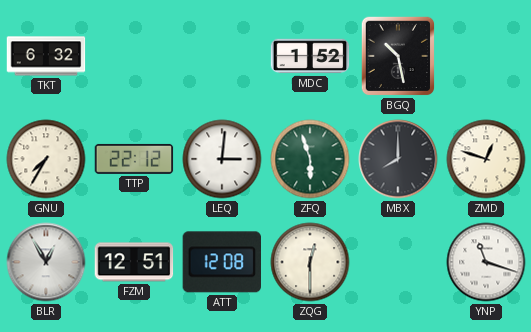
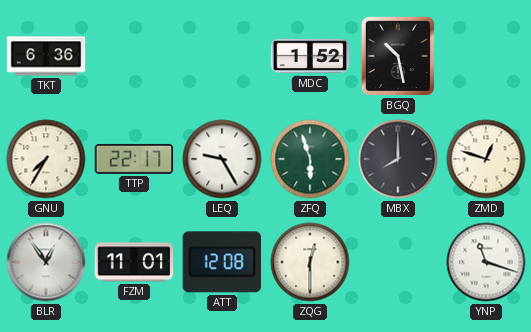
TKT: 6:32 -> 6:36
TTP: 22:12 -> 22:17
LEQ: 3:01 -> 9:25
BLR: 12:55 -> 12:54
FZM: 12:51 -> 11:01
